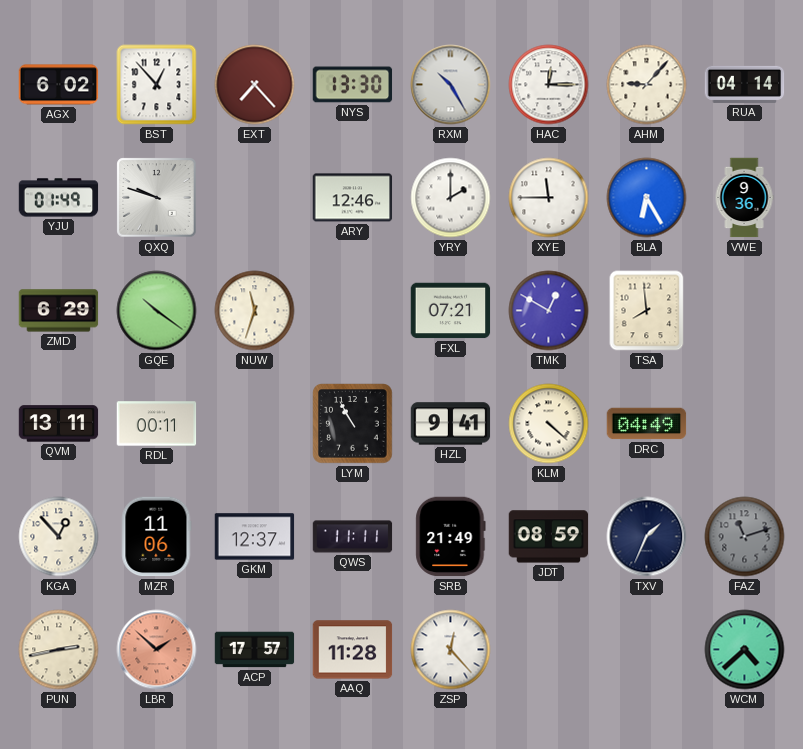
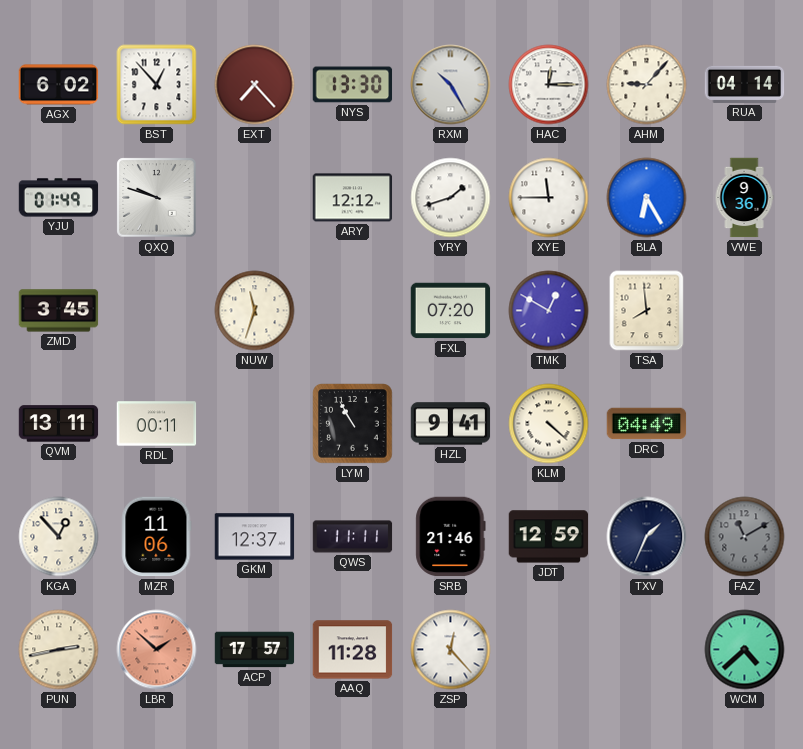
ARY: 12:46 -> 12:12
YRY: 2:00 -> 1:42
ZMD: 6:29 -> 3:45
GQE: 10:21 -> none
FXL: 07:21 -> 07:20
SRB: 21:49 -> 21:46
JDT: 08:59 -> 12:59
FAZ: 11:12 -> 11:10
